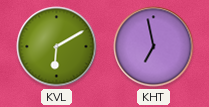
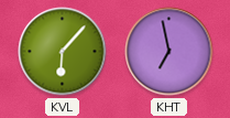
KVL: 6:10 -> 6:07
